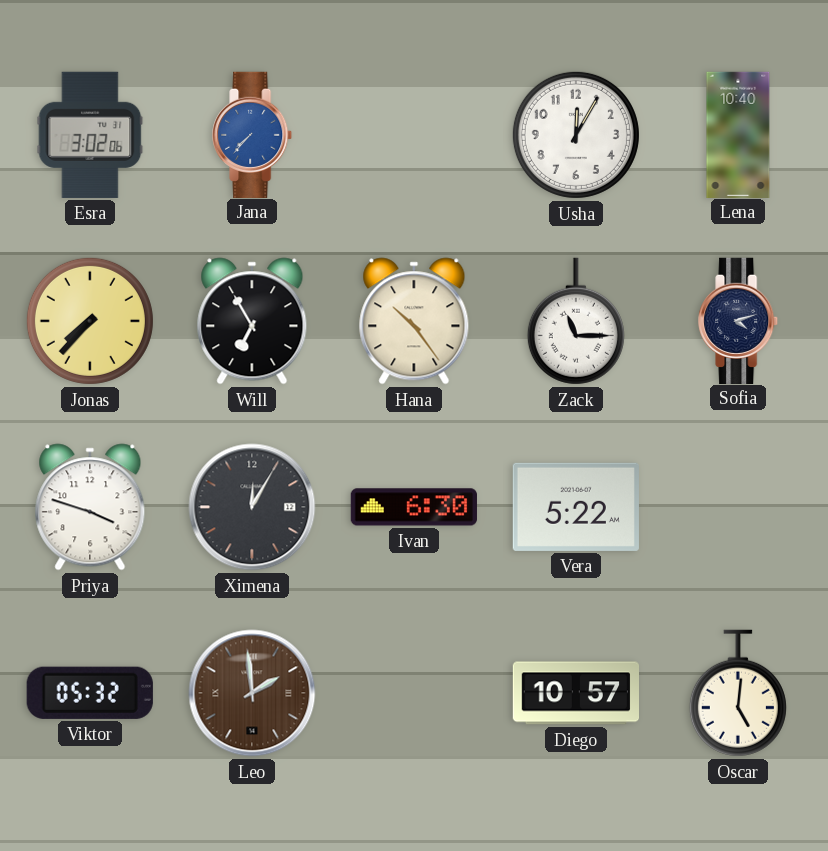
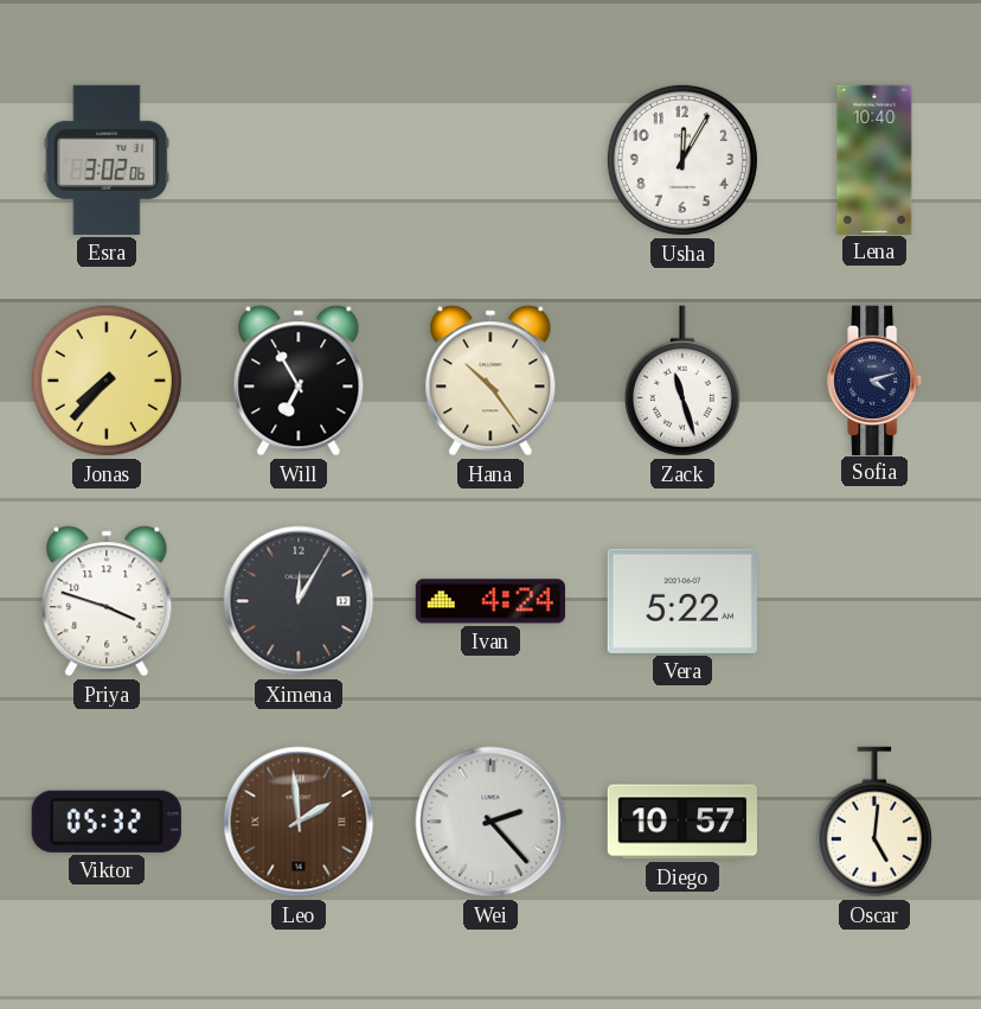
Jana: 7:37 -> none
Zack: 11:15 -> 11:27
Ivan: 6:30 -> 4:24
Wei: none -> 2:23
